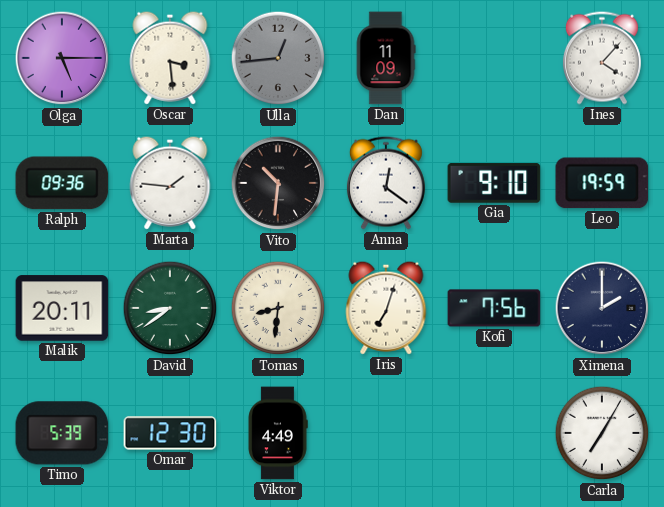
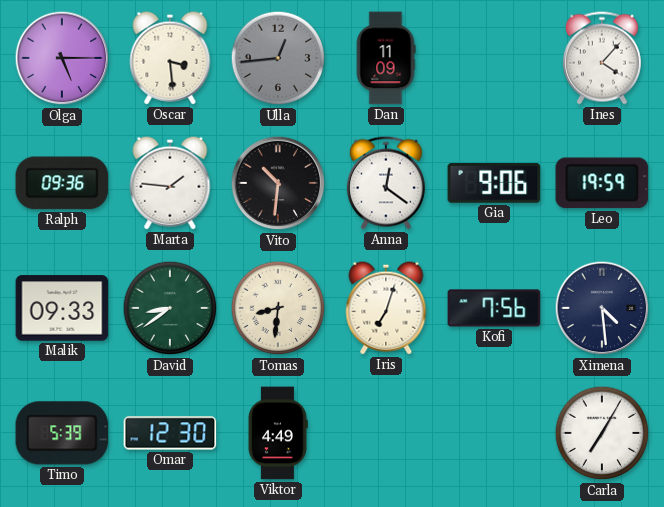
Gia: 9:10 -> 9:06
Malik: 20:11 -> 09:33
Ximena: 2:00 -> 4:29
